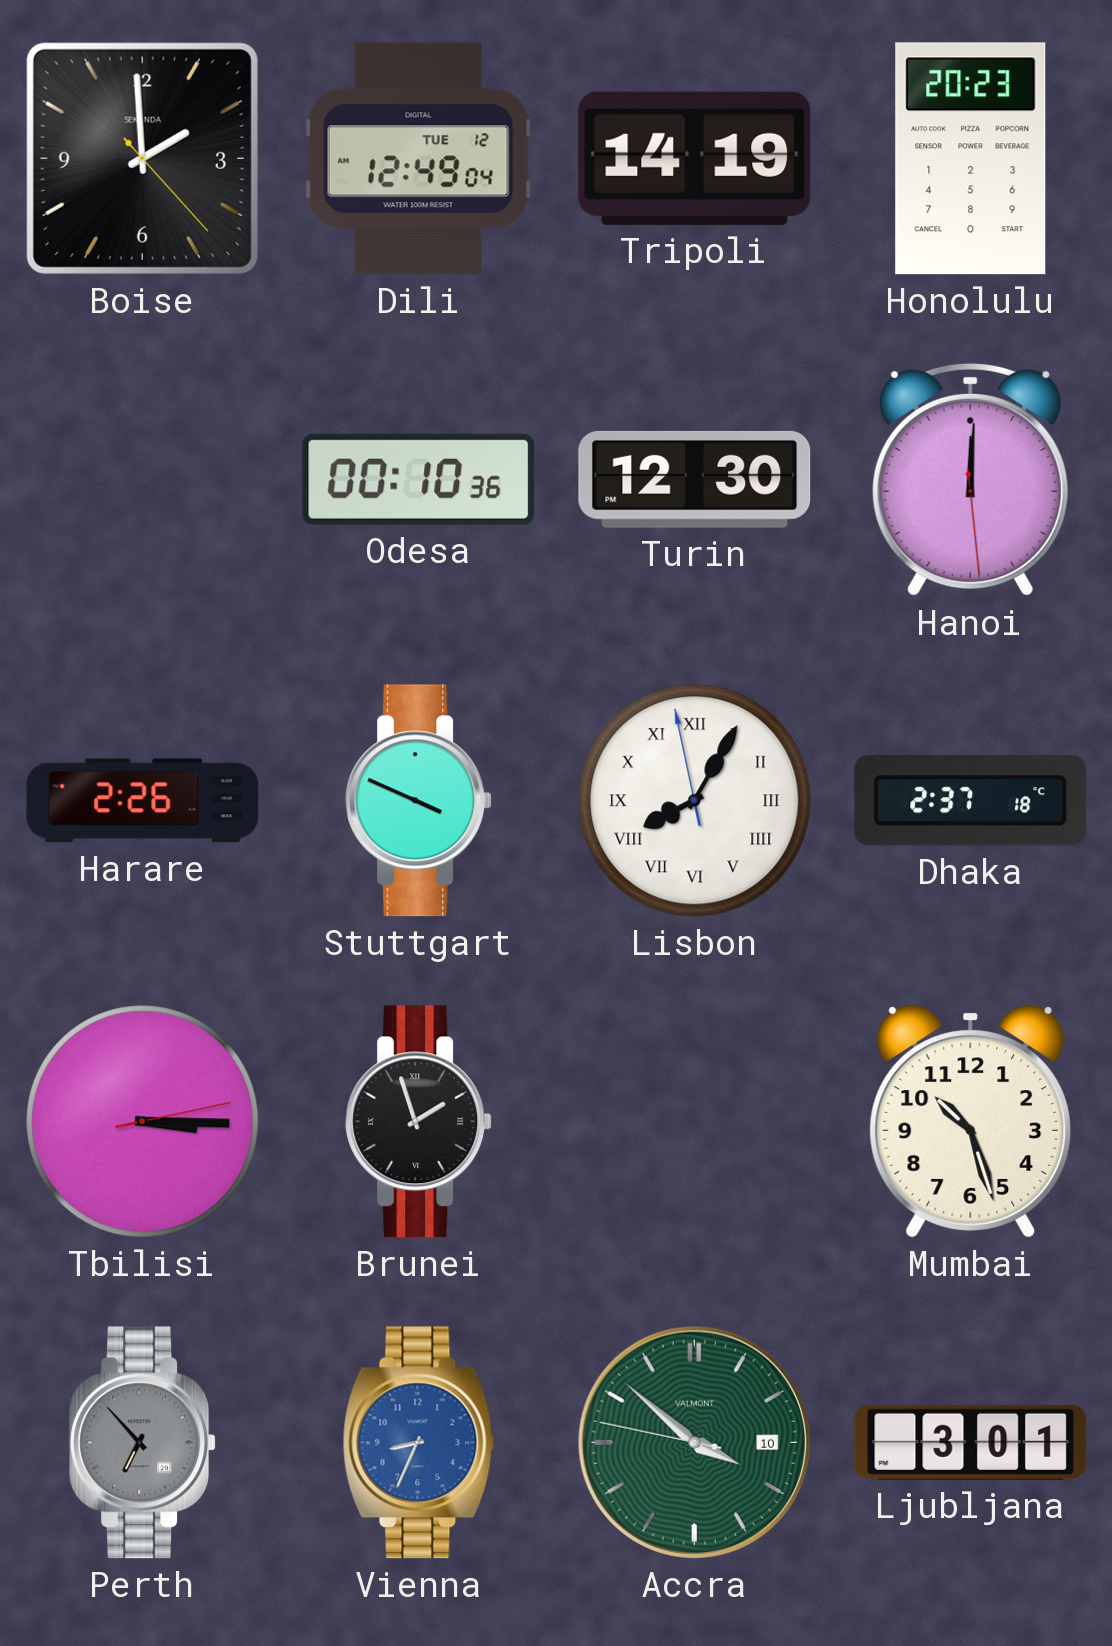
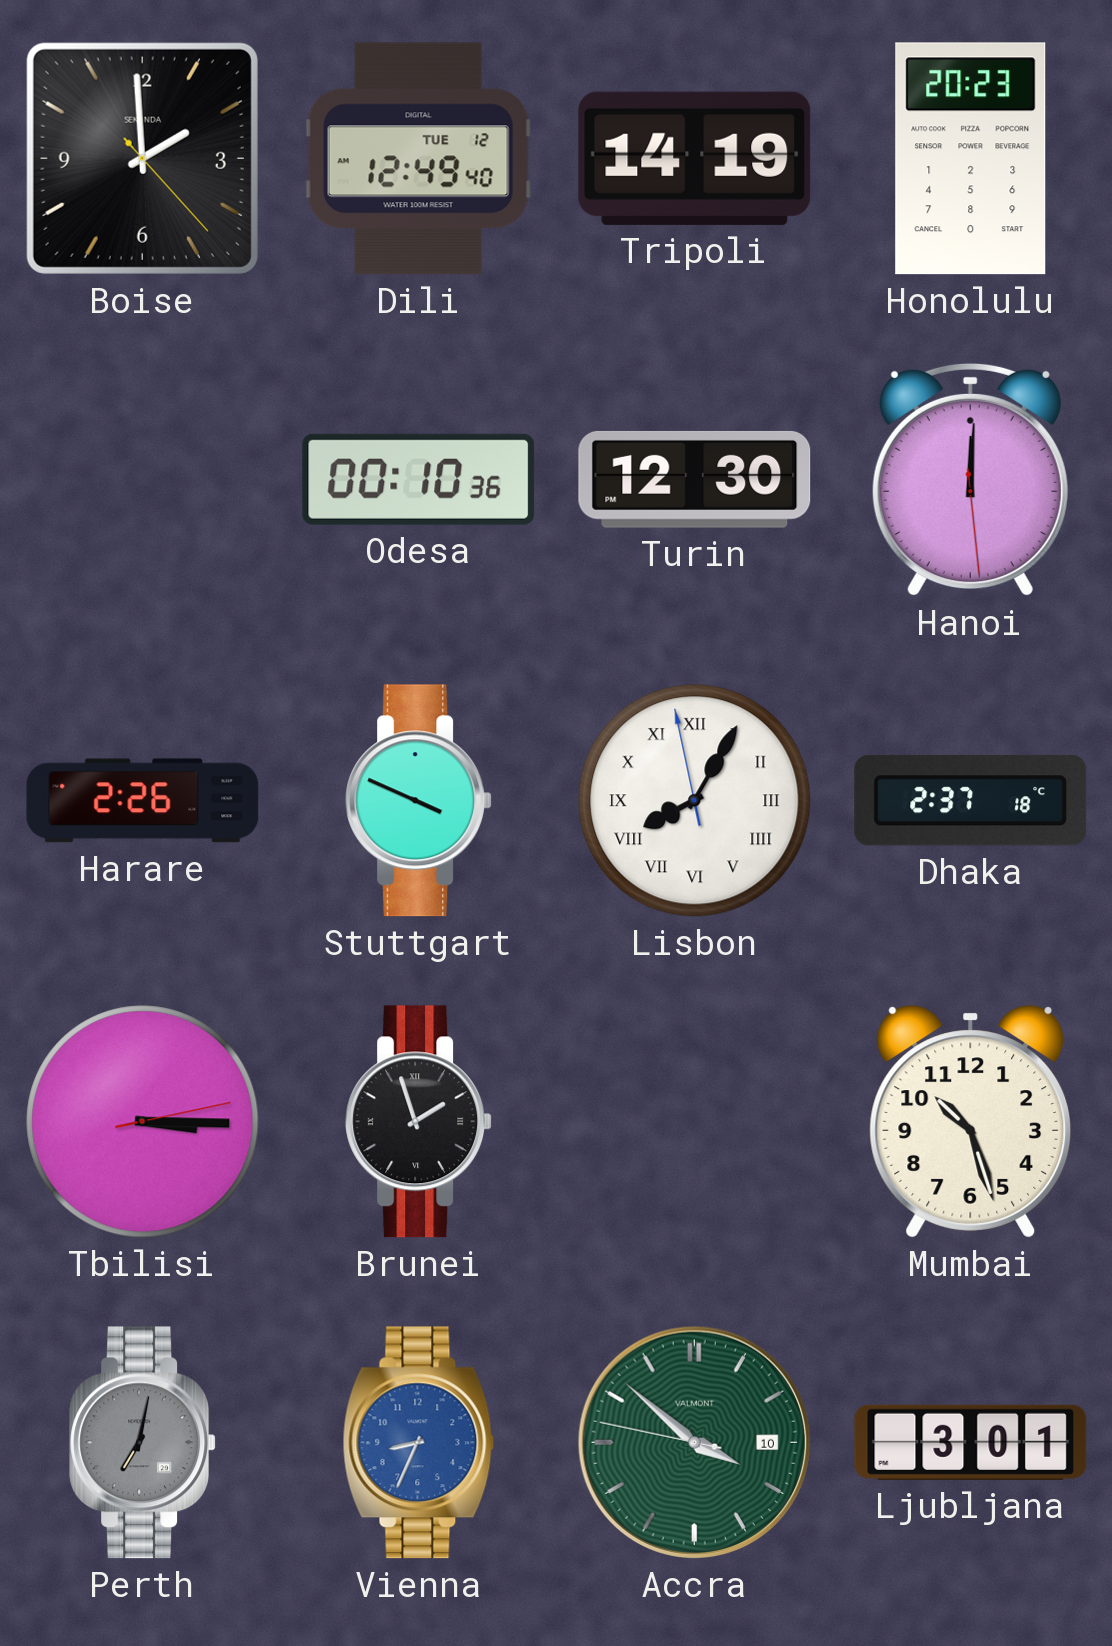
Dili: 12:49:04 -> 12:49:40
Perth: 6:53 -> 7:02
